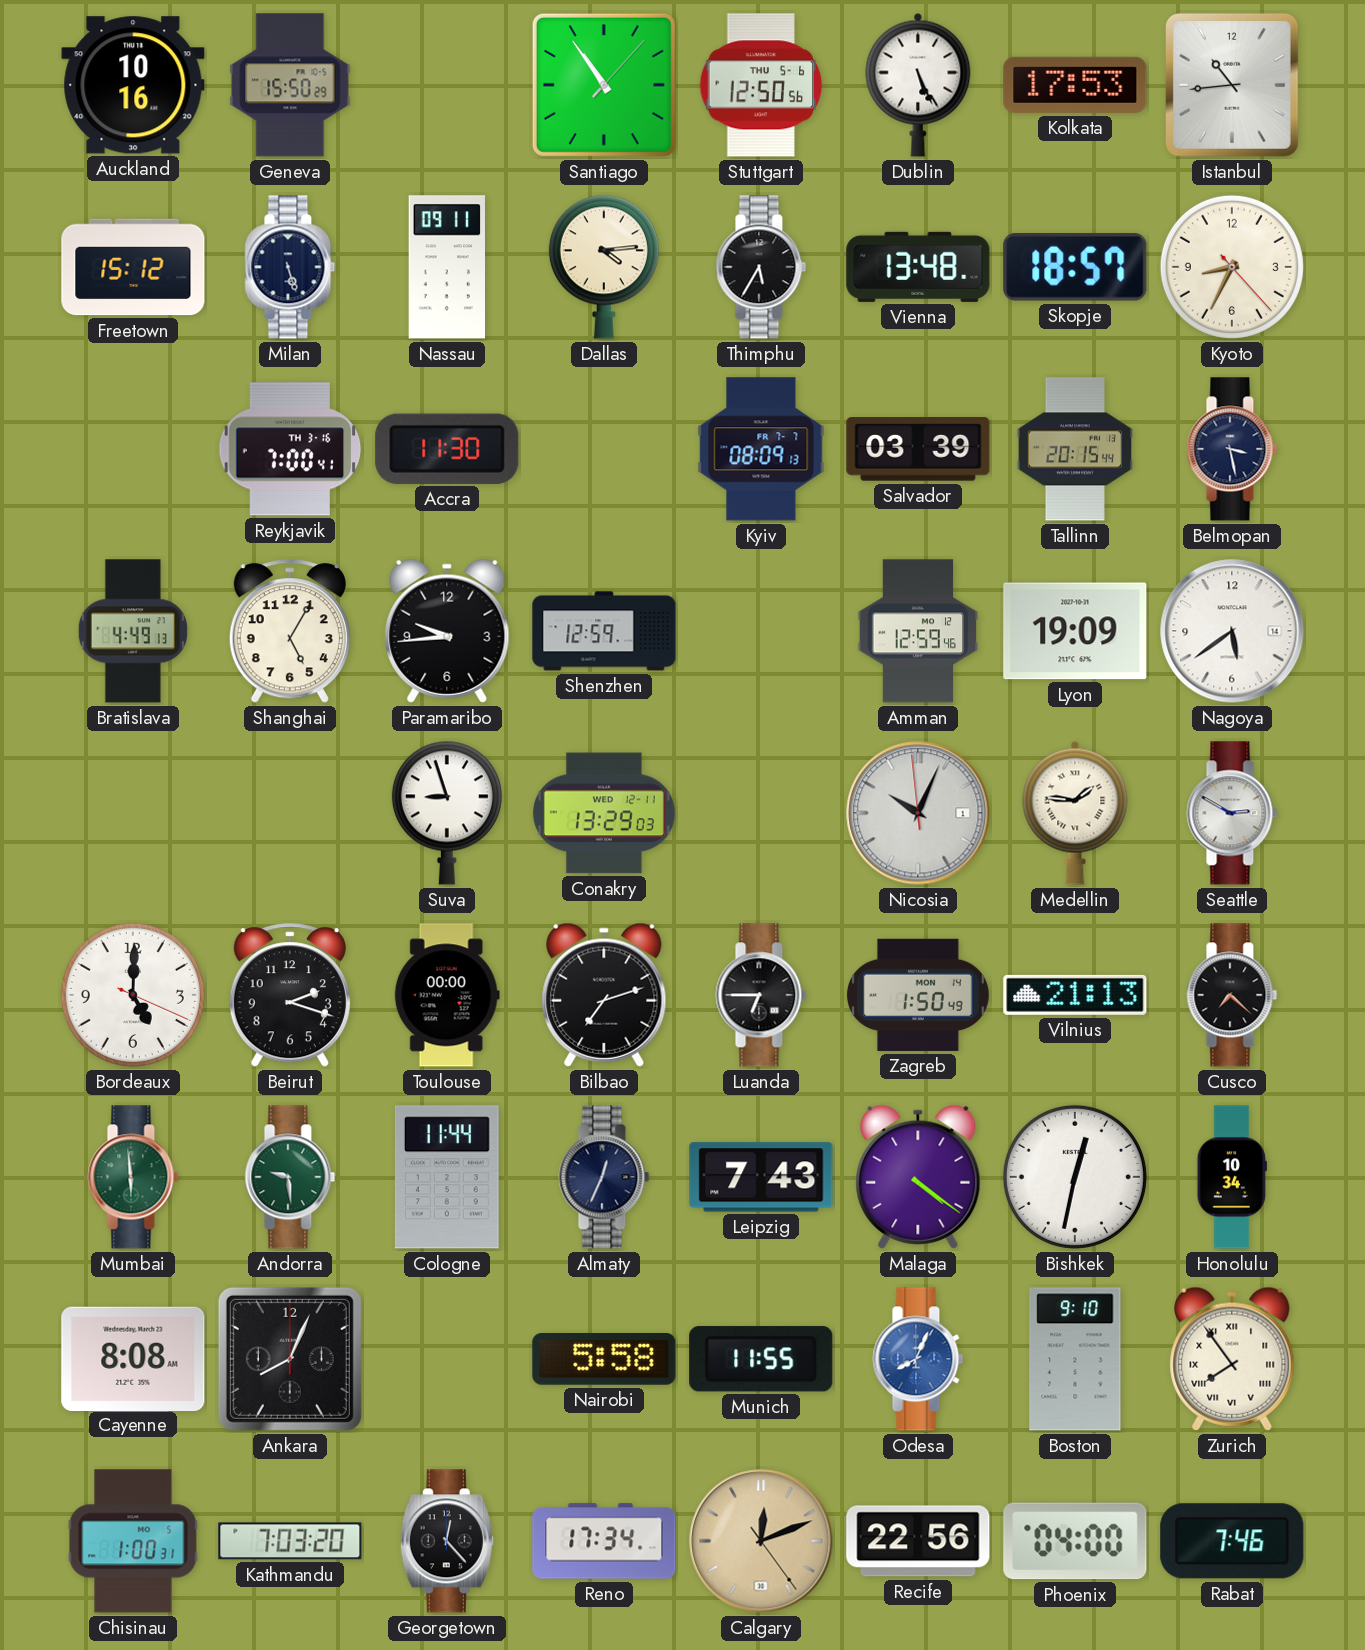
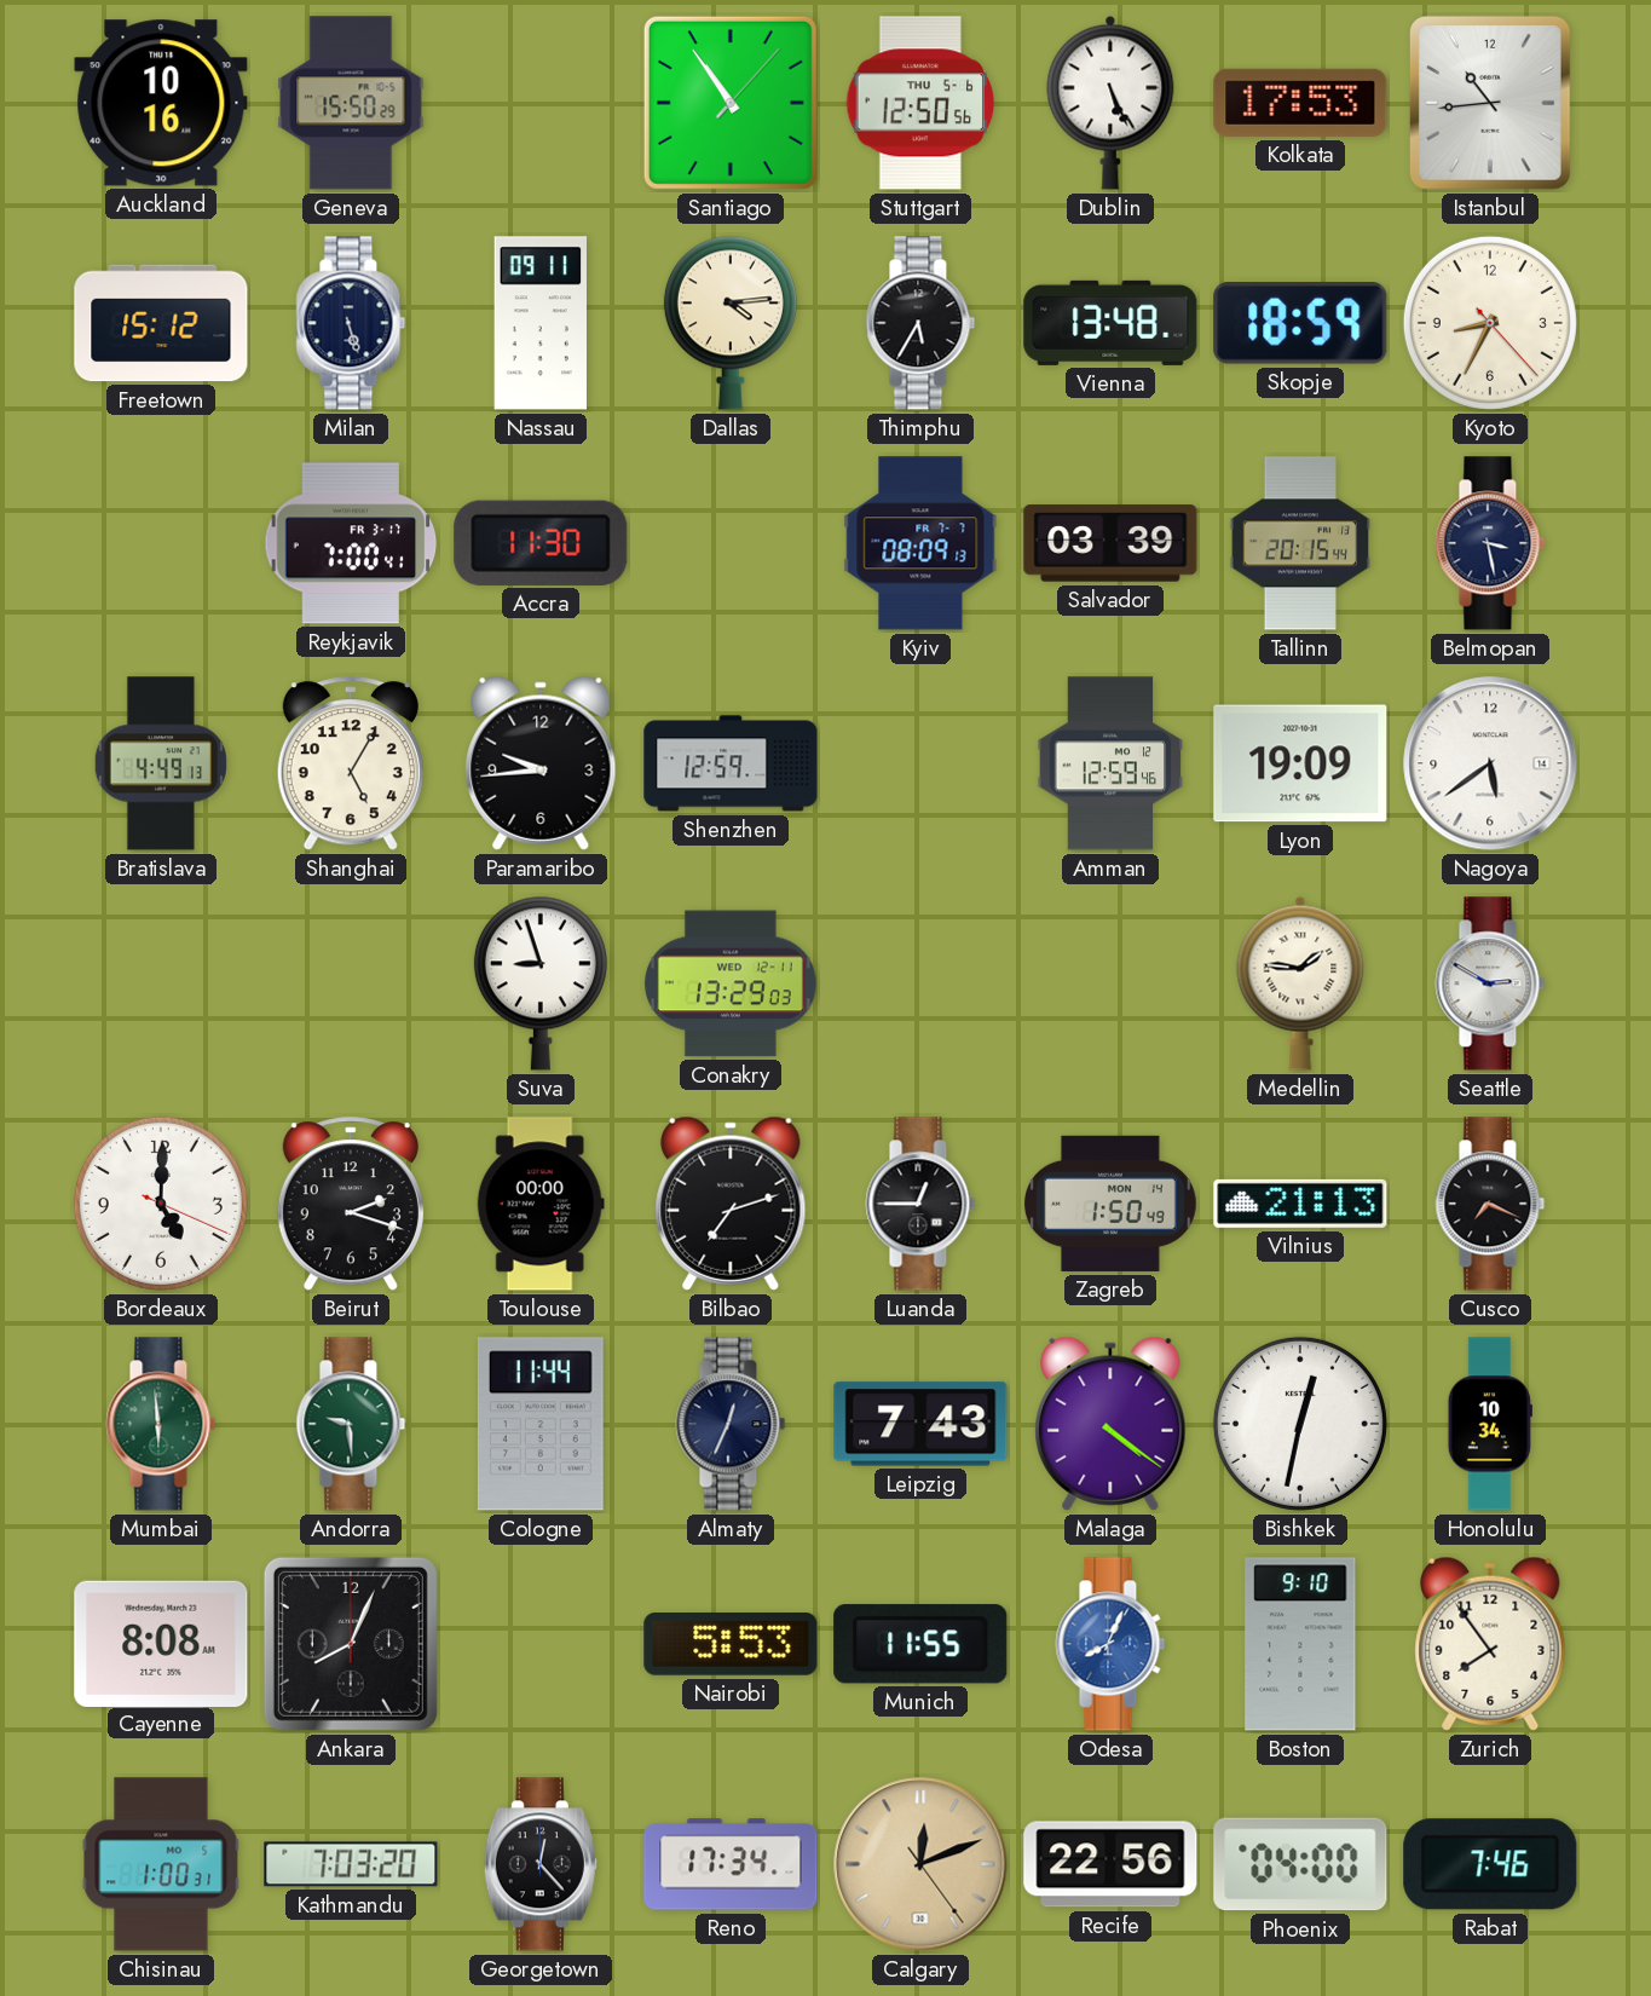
Skopje: 18:57 -> 18:59
Reykjavik date: TH 3-16 -> FR 3-17
Nicosia: 10:03 -> none
Luanda: 6:45 -> 12:45
Cusco: 7:22 -> 7:19
Nairobi: 5:58 -> 5:53
Zurich numerals: Roman -> Arabic
